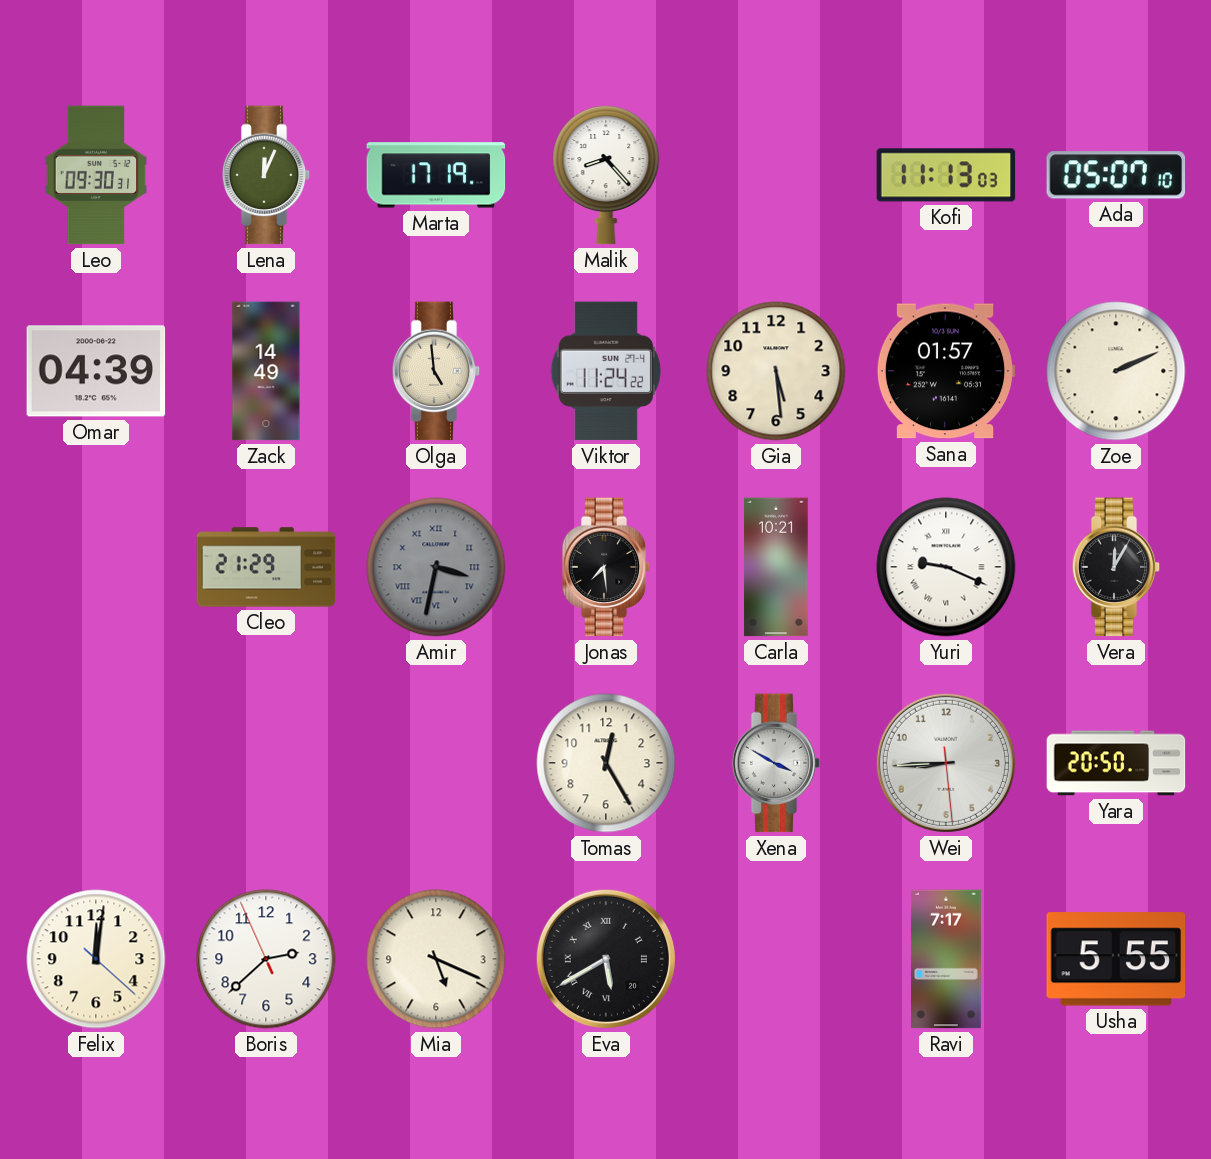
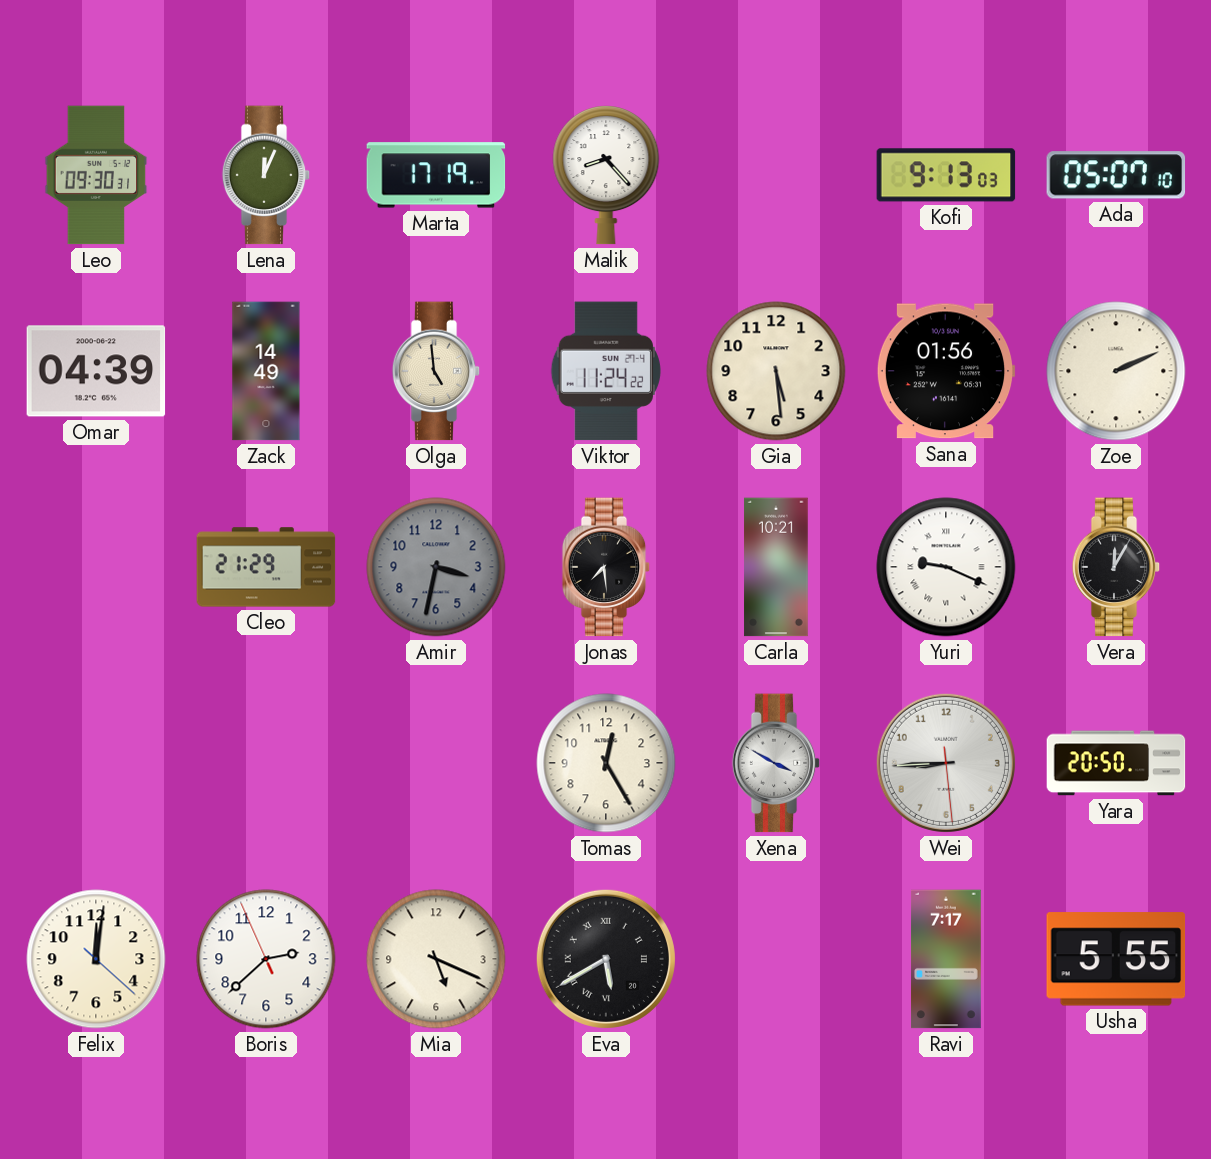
Kofi: 11:13 -> 9:13
Sana: 01:57 -> 01:56
Amir numerals: Roman -> Arabic
